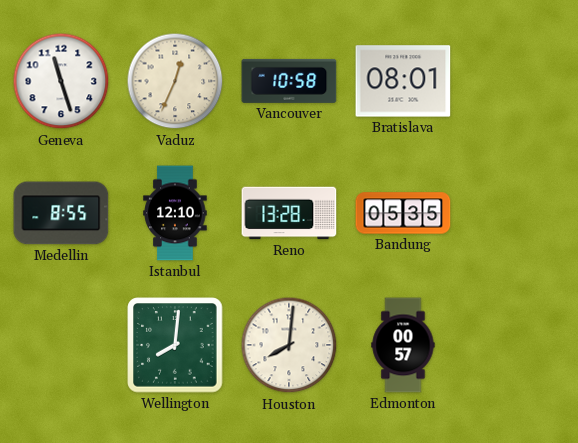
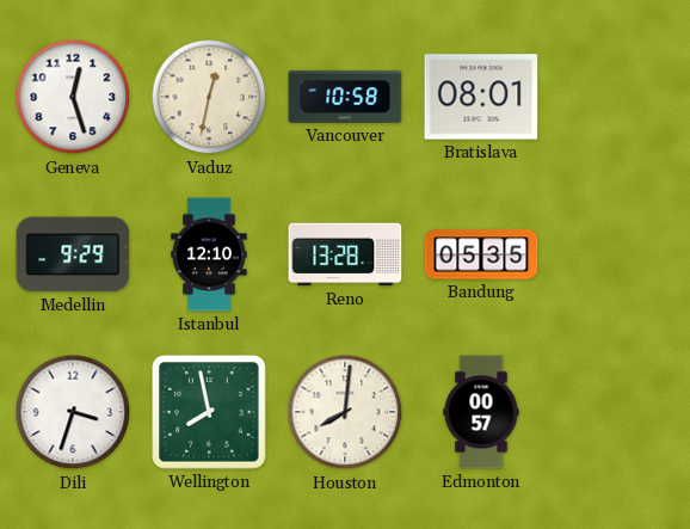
Geneva: 11:27 -> 12:27
Vaduz: 12:34 -> 12:32
Medellin: 8:55 -> 9:29
Dili: none -> 3:33
Wellington: 8:01 -> 7:58
